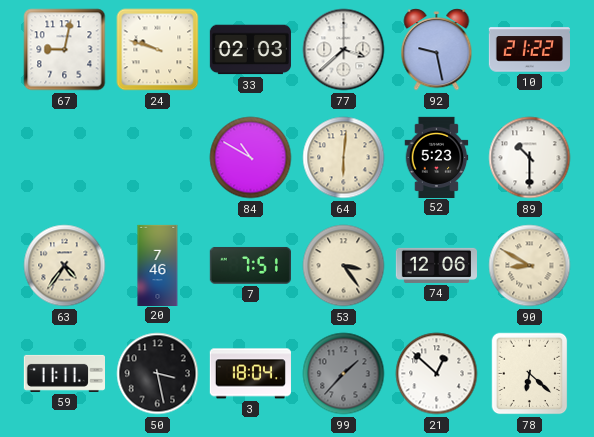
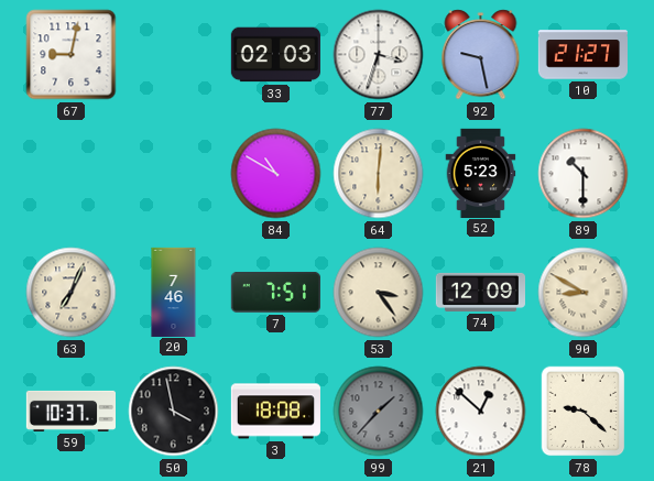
24: 9:48 -> none
77: 3:38 -> 3:33
10: 21:22 -> 21:27
63: 4:36 -> 7:04
74: 12:06 -> 12:09
59: 11:11 -> 10:37
50: 3:28 -> 3:58
3: 18:04 -> 18:08
78: 6:22 -> 9:22
